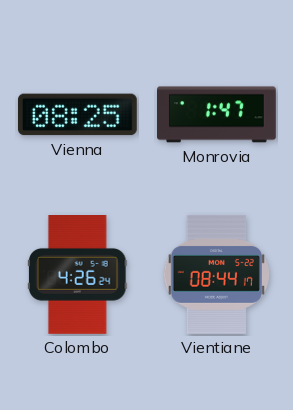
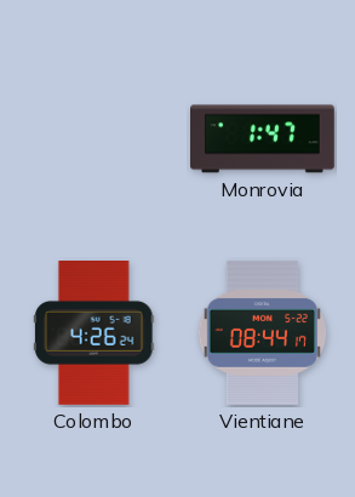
Vienna: 08:25 -> none
